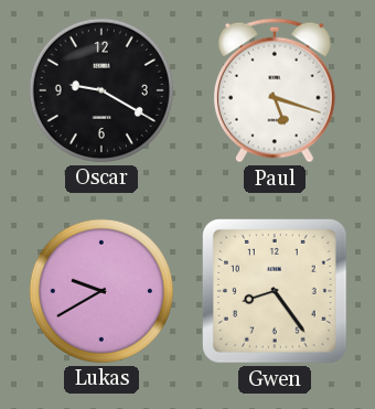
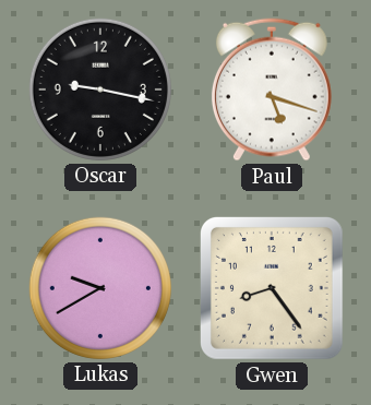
Oscar: 9:20 -> 9:17
